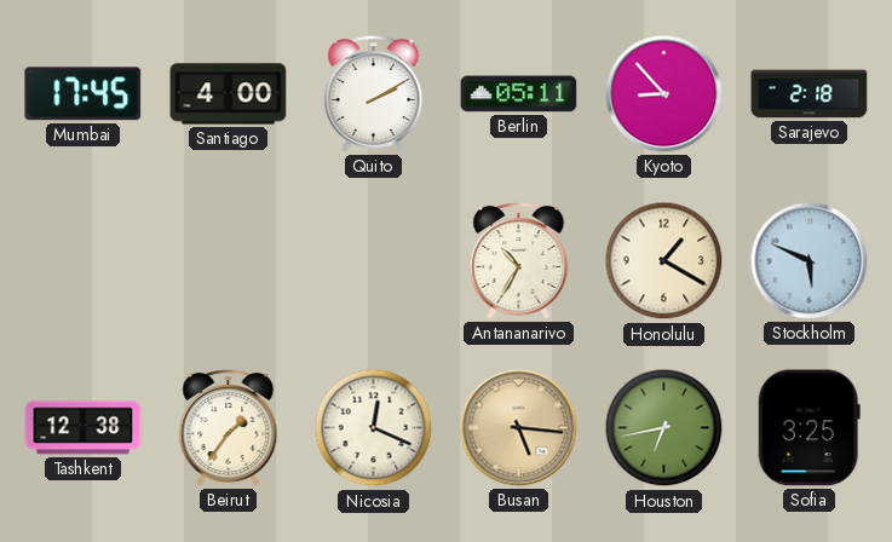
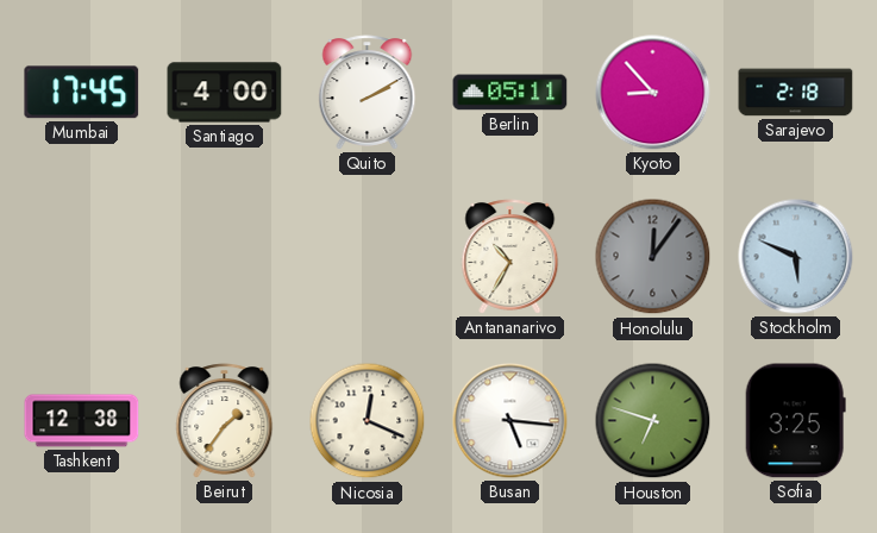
Honolulu: 1:20 -> 12:06
Honolulu dial: cream -> grey
Busan dial: champagne -> white
Houston: 6:43 -> 6:48
